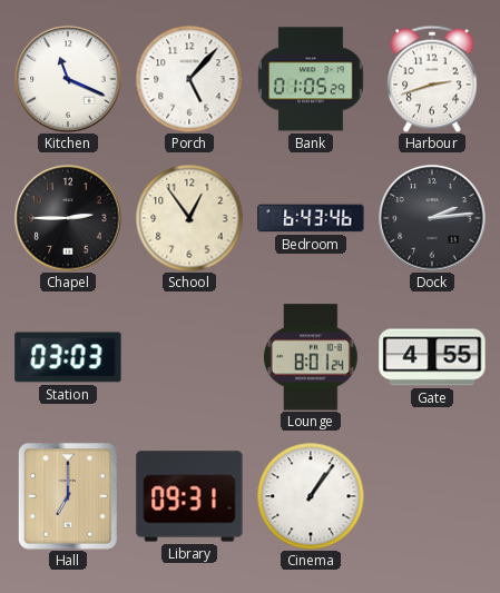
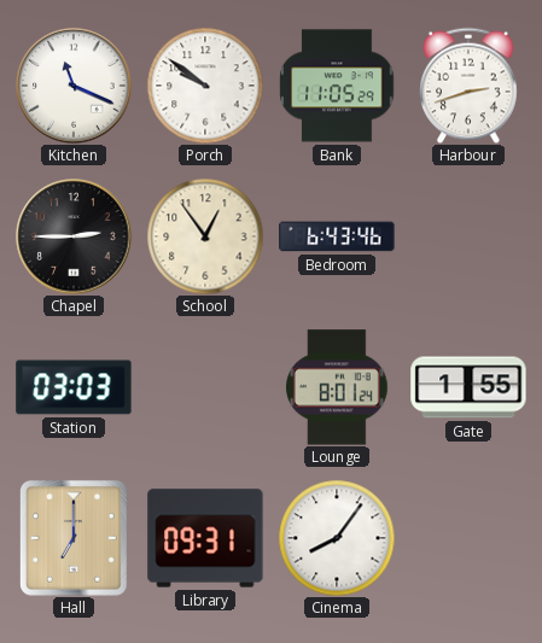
Porch: 5:07 -> 9:51
Bank: 01:05 -> 11:05
Dock: 2:14 -> none
Gate: 4:55 -> 1:55
Cinema: 1:06 -> 8:06
